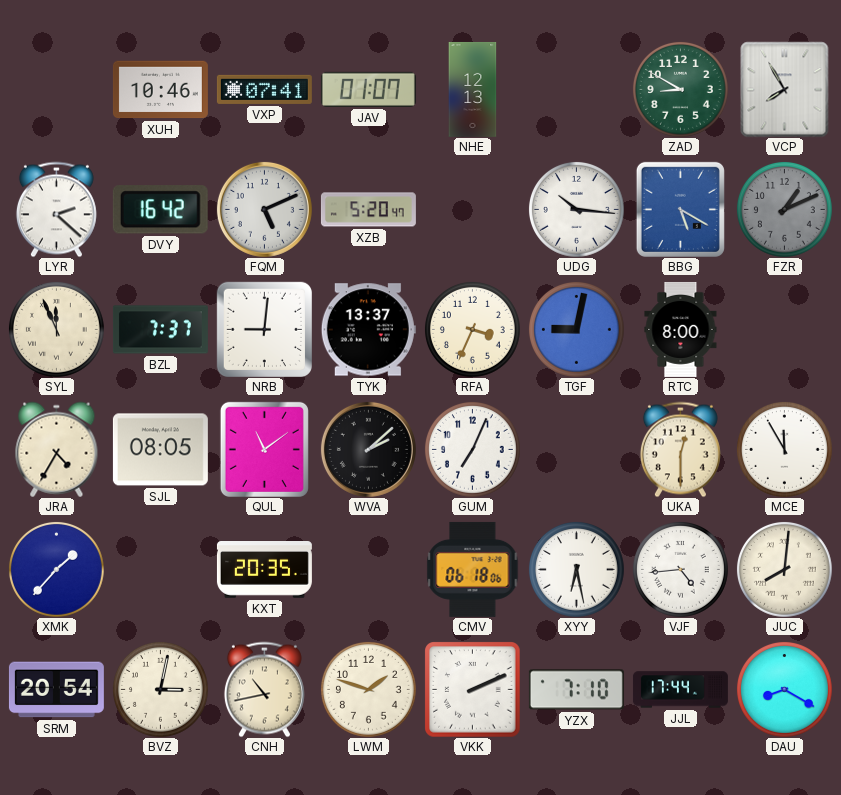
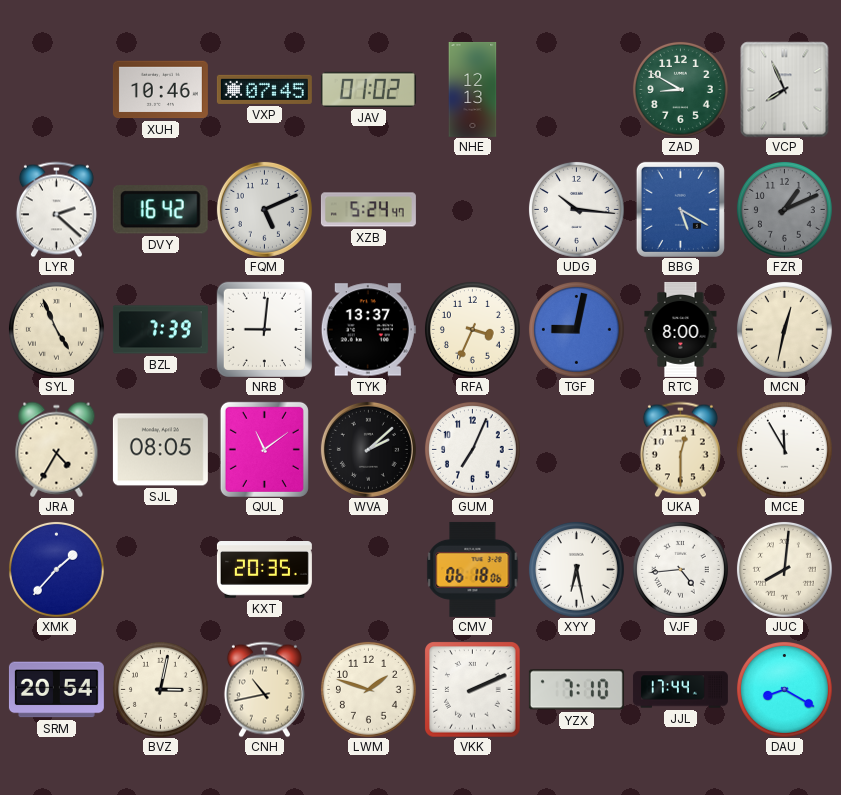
VXP: 07:41 -> 07:45
JAV: 01:07 -> 01:02
VCP: 7:55 -> 7:56
XZB: 5:20 -> 5:24
SYL: 11:56 -> 4:56
BZL: 7:37 -> 7:39
MCN: none -> 12:32
